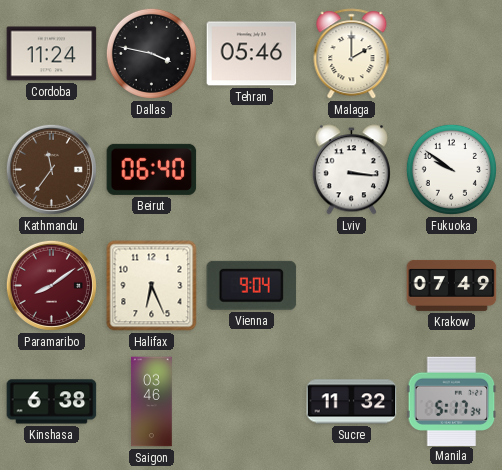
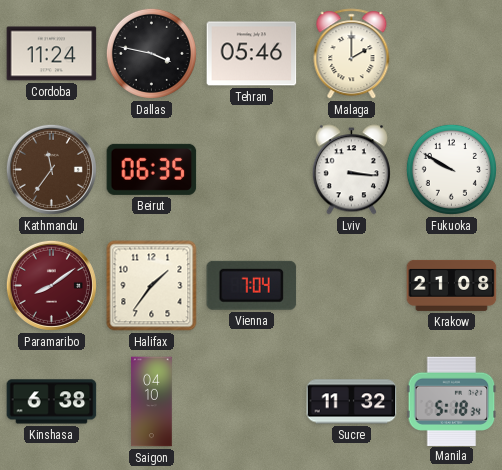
Beirut: 06:40 -> 06:35
Fukuoka: 9:51 -> 9:50
Halifax: 6:26 -> 1:36
Vienna: 9:04 -> 7:04
Krakow: 07:49 -> 21:08
Saigon: 03:46 -> 04:10
Manila: 5:17 -> 5:18
